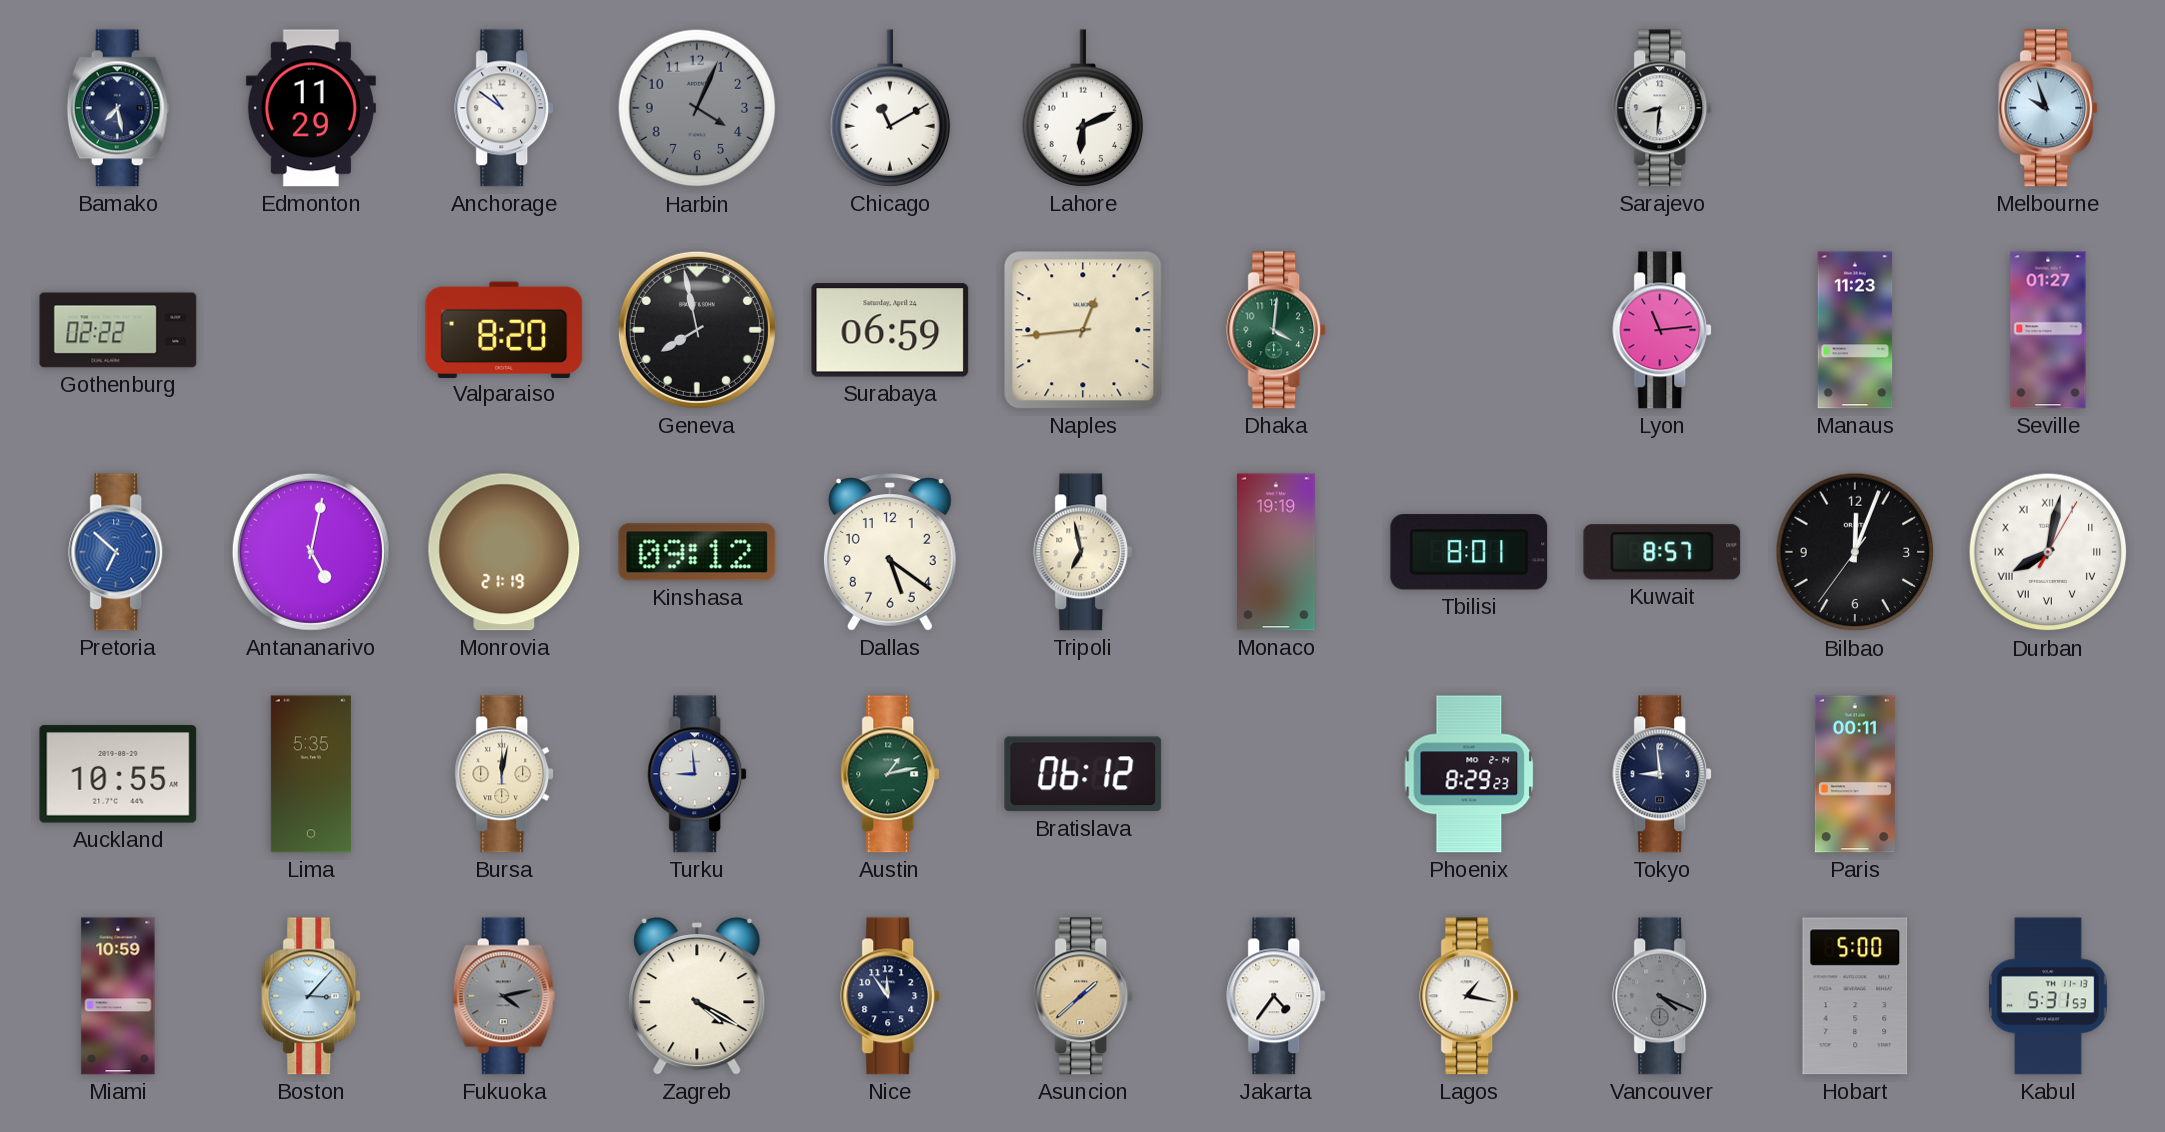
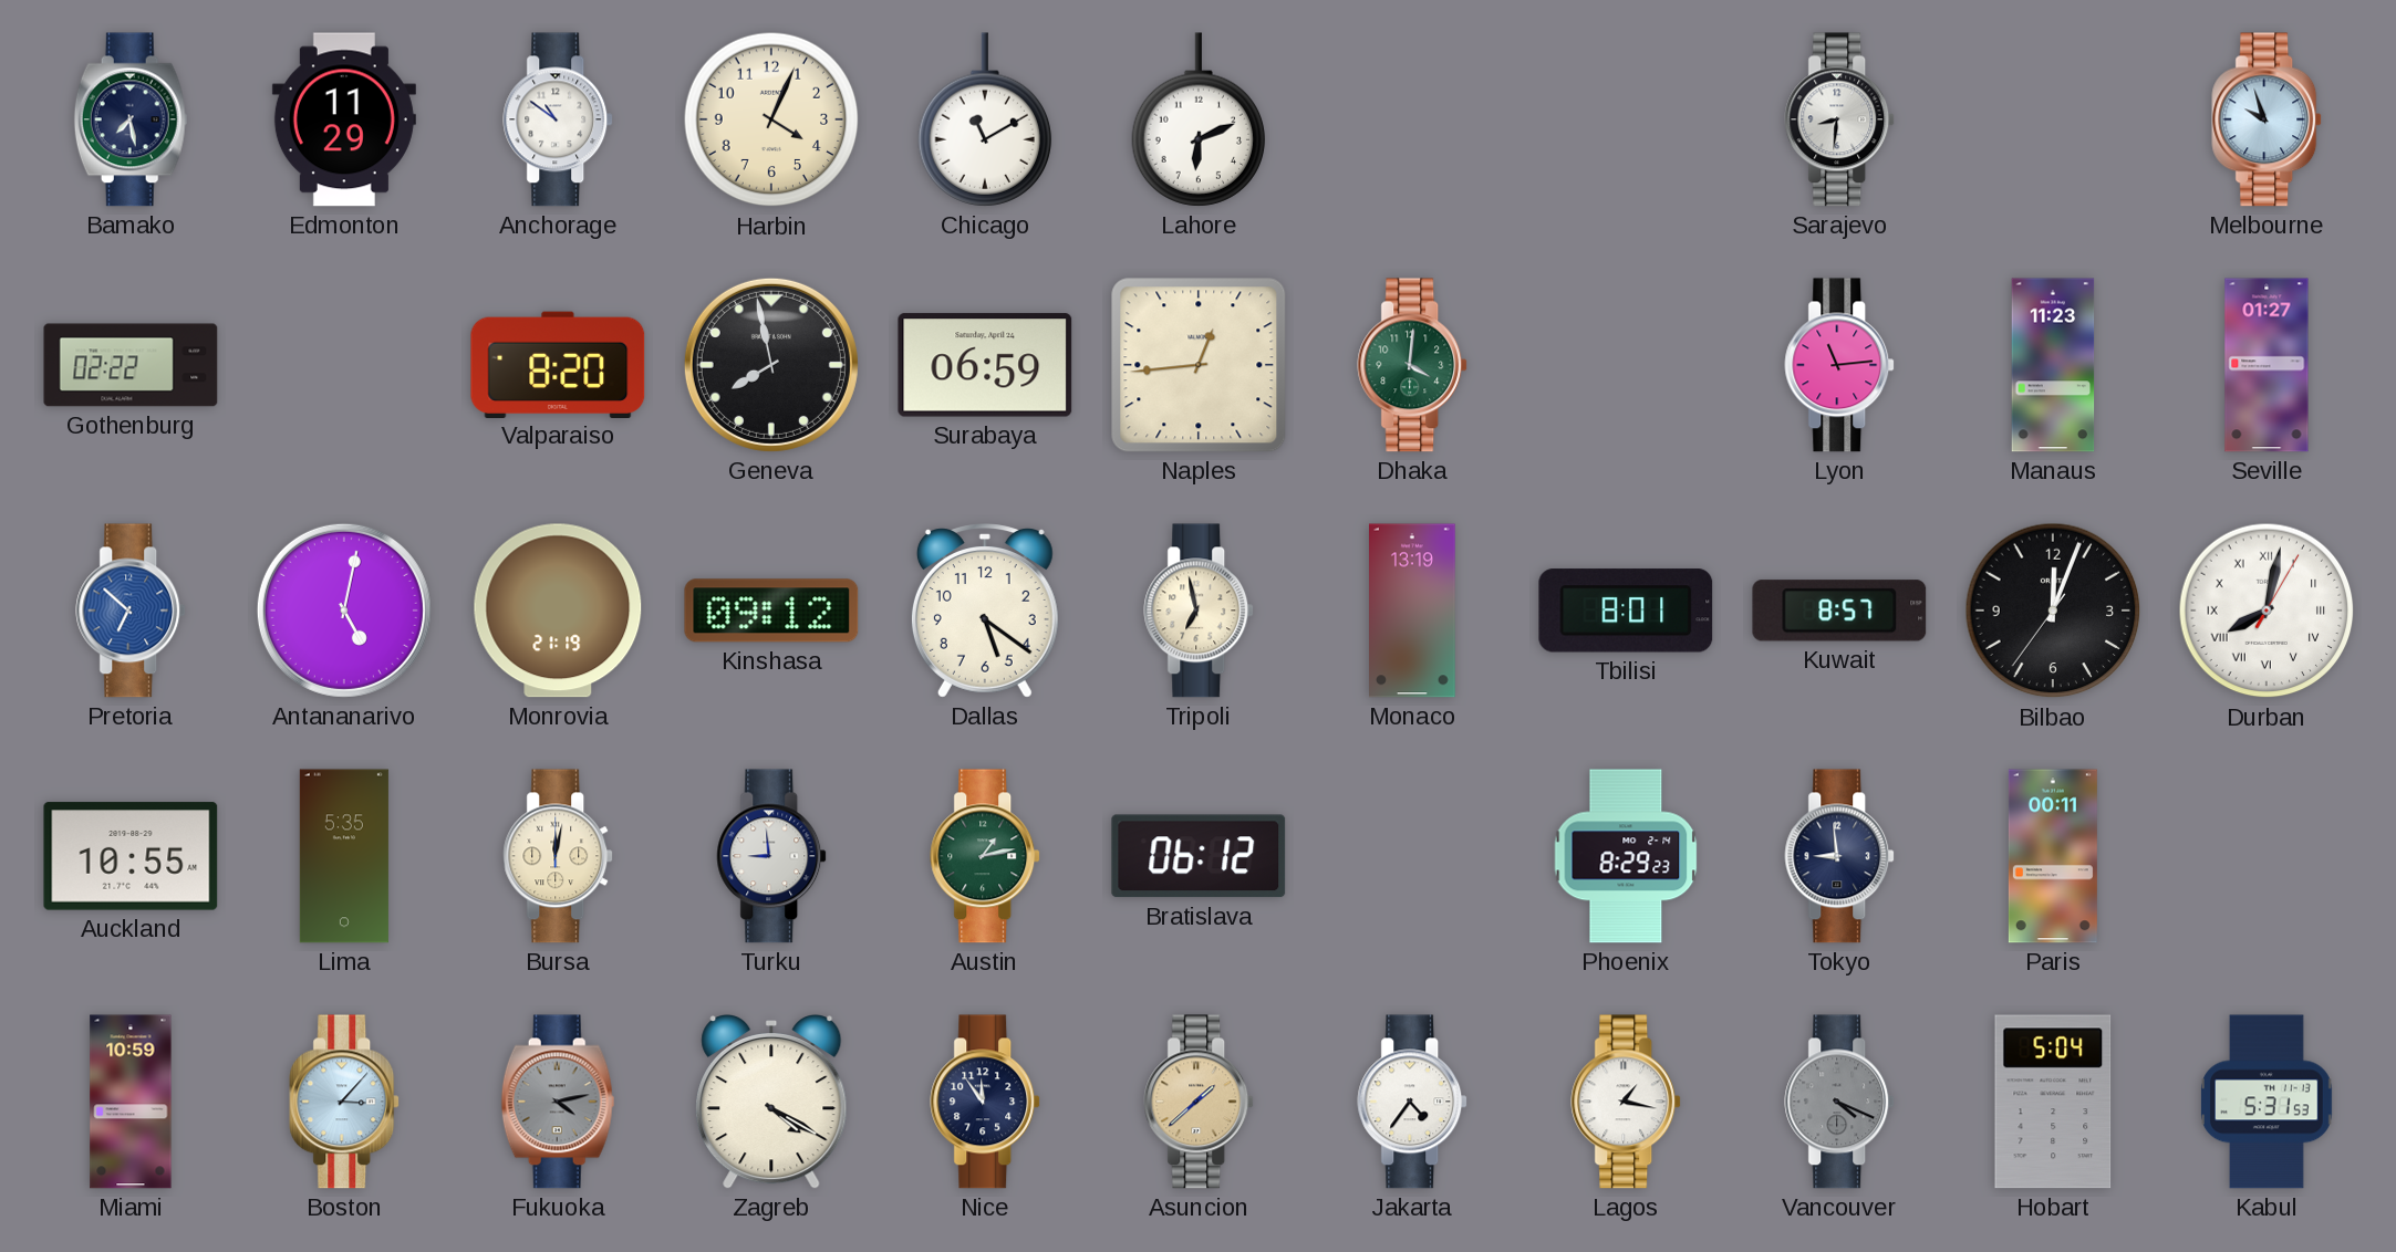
Harbin dial: grey -> cream
Monaco: 19:19 -> 13:19
Hobart: 5:00 -> 5:04
